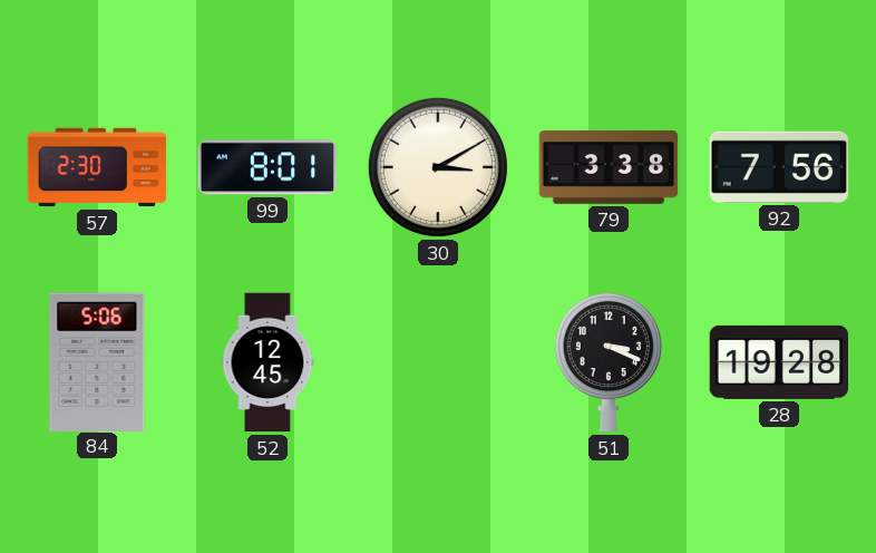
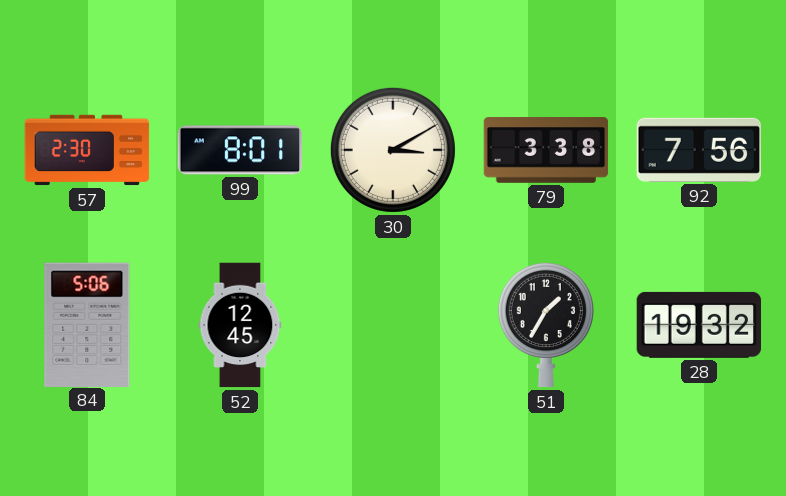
51: 3:19 -> 1:35
28: 19:28 -> 19:32
